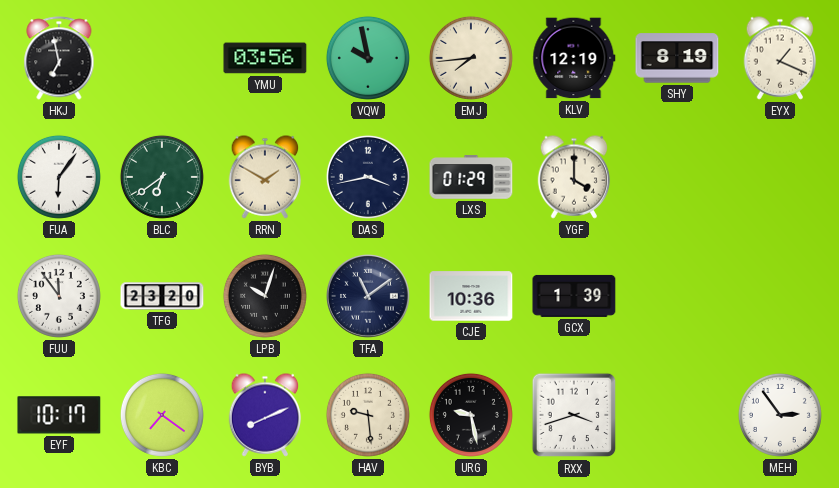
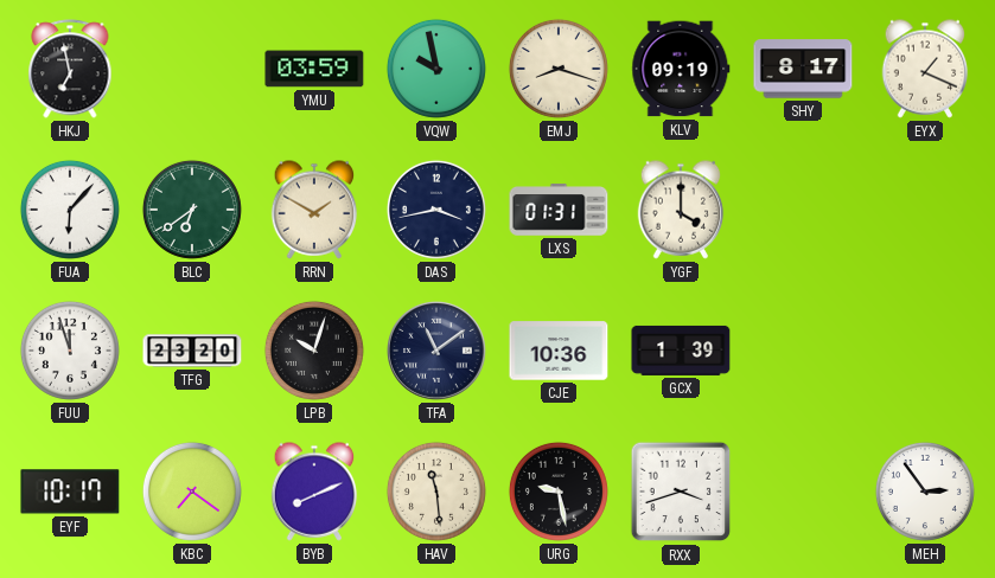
YMU: 03:56 -> 03:59
EMJ: 7:44 -> 8:18
KLV: 12:19 -> 09:19
SHY: 8:19 -> 8:17
FUA: 6:06 -> 6:07
LXS: 01:29 -> 01:31
FUU: 11:54 -> 11:57
HAV: 9:29 -> 11:29
